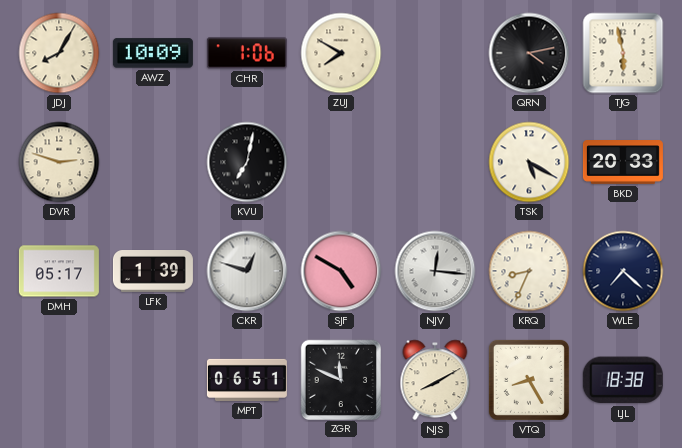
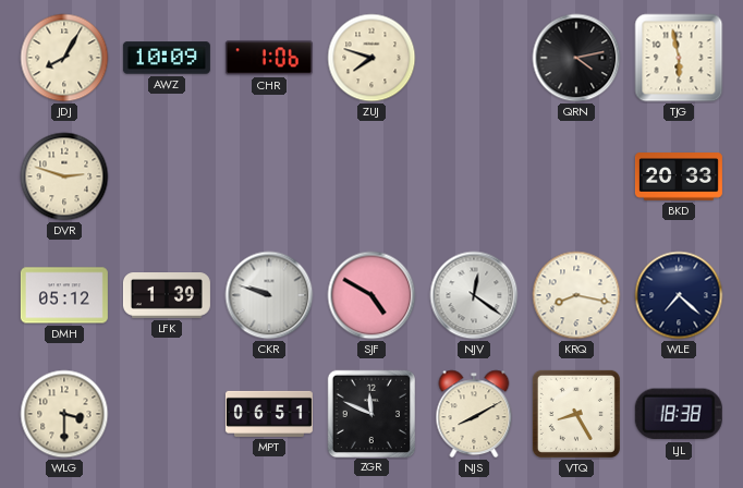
ZUJ: 7:50 -> 7:48
KVU: 7:02 -> none
TSK: 5:20 -> none
DMH: 05:17 -> 05:12
CKR: 12:48 -> 9:48
NJV: 12:16 -> 12:21
KRQ: 8:34 -> 8:17
WLG: none -> 3:30
